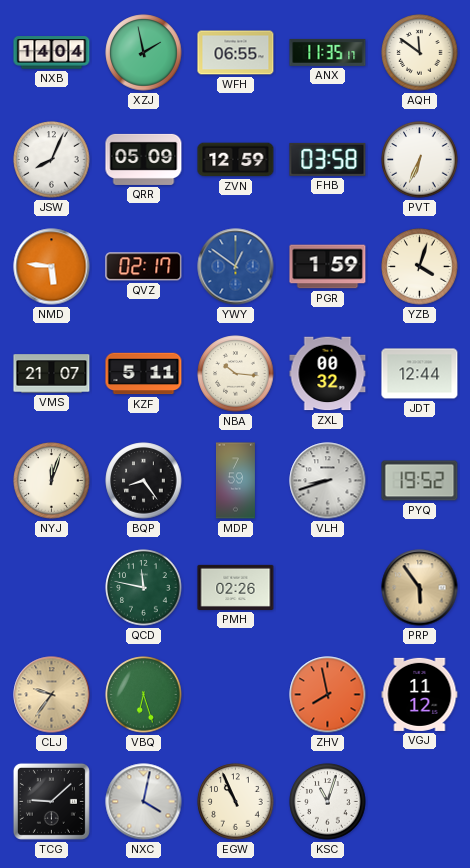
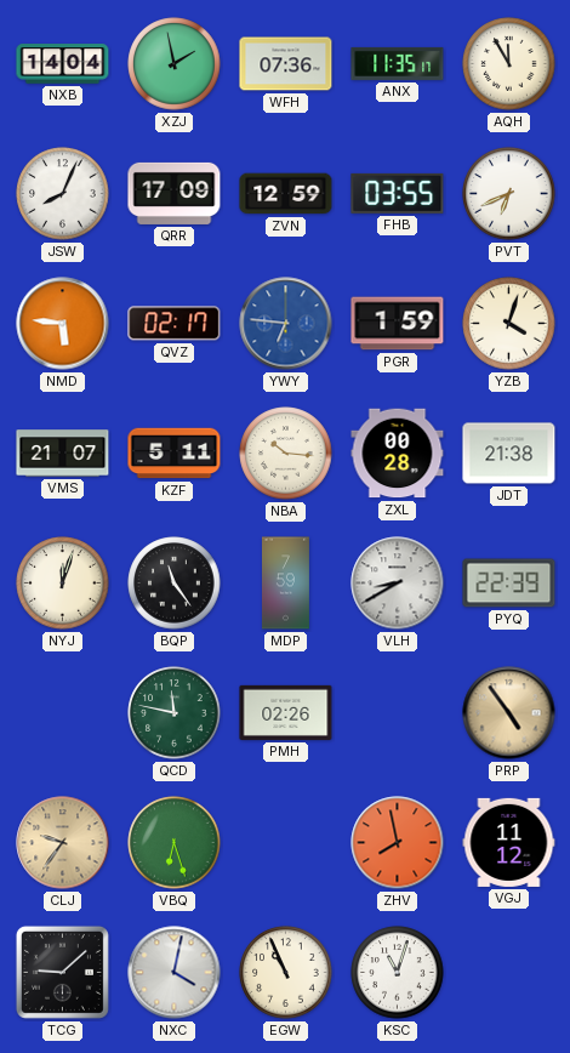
WFH: 06:55 -> 07:36
AQH: 11:51 -> 11:55
QRR: 05:09 -> 17:09
FHB: 03:58 -> 03:55
PVT: 6:34 -> 6:41
YWY: 12:51 -> 6:46
ZXL: 00:32 -> 00:28
JDT: 12:44 -> 21:38
BQP: 8:24 -> 11:24
VLH: 8:42 -> 8:40
PYQ: 19:52 -> 22:39
PRP: 5:54 -> 4:54
